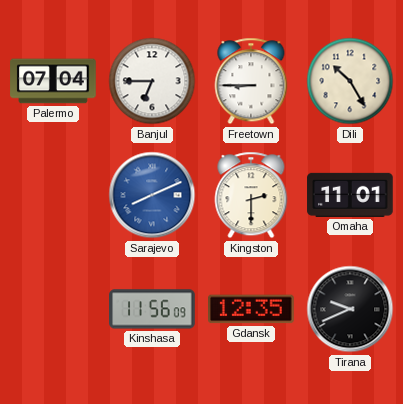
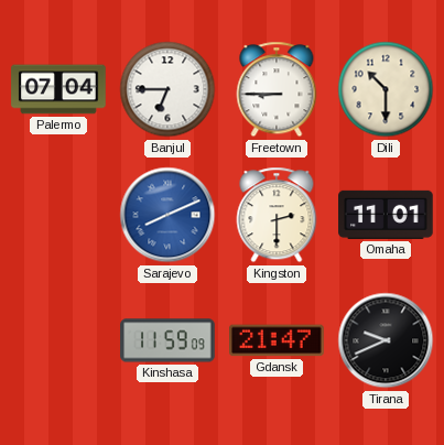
Dili: 10:25 -> 10:30
Kinshasa: 11:56 -> 11:59
Gdansk: 12:35 -> 21:47
